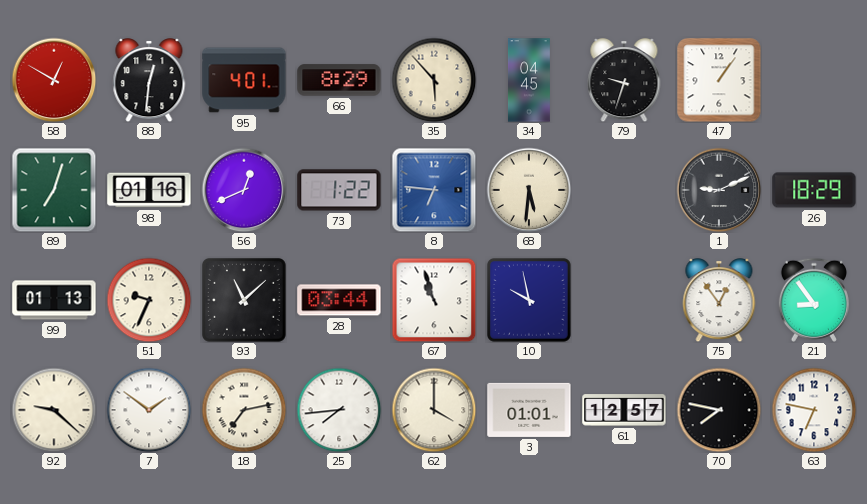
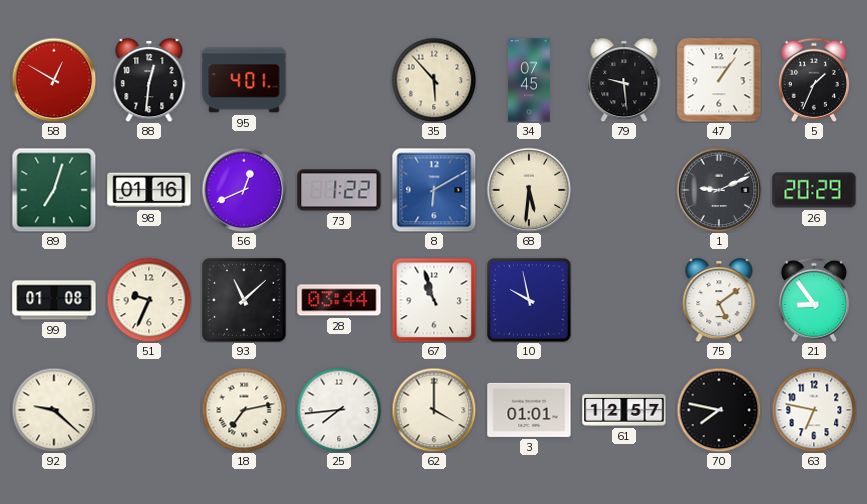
66: 8:29 -> none
34: 04:45 -> 07:45
79: 9:33 -> 9:29
5: none -> 1:34
8: 6:46 -> 6:10
26: 18:29 -> 20:29
99: 01:13 -> 01:08
75: 12:54 -> 5:09
7: 1:51 -> none
